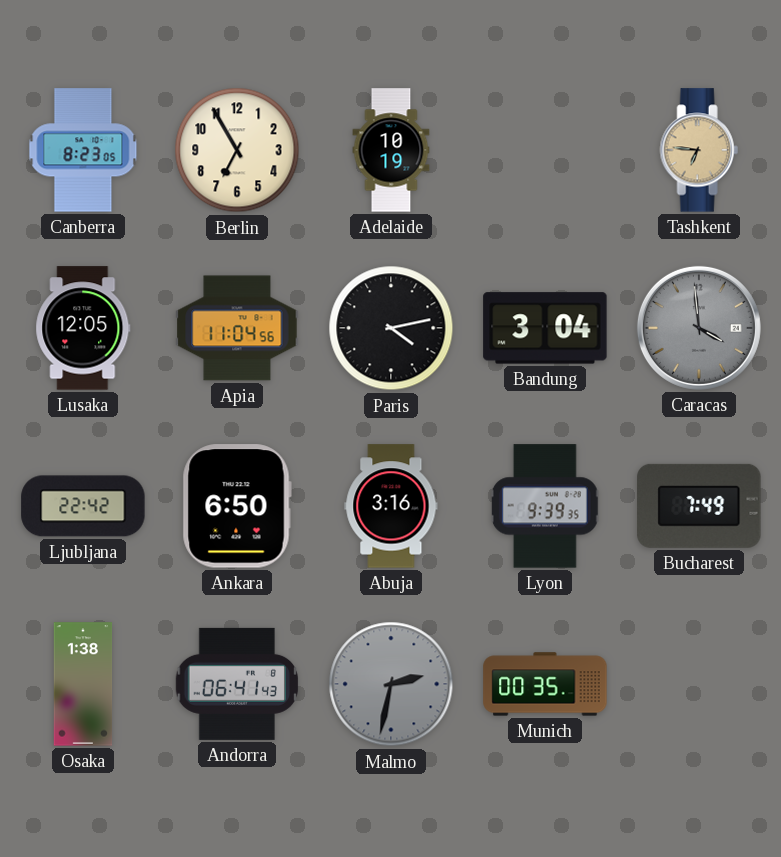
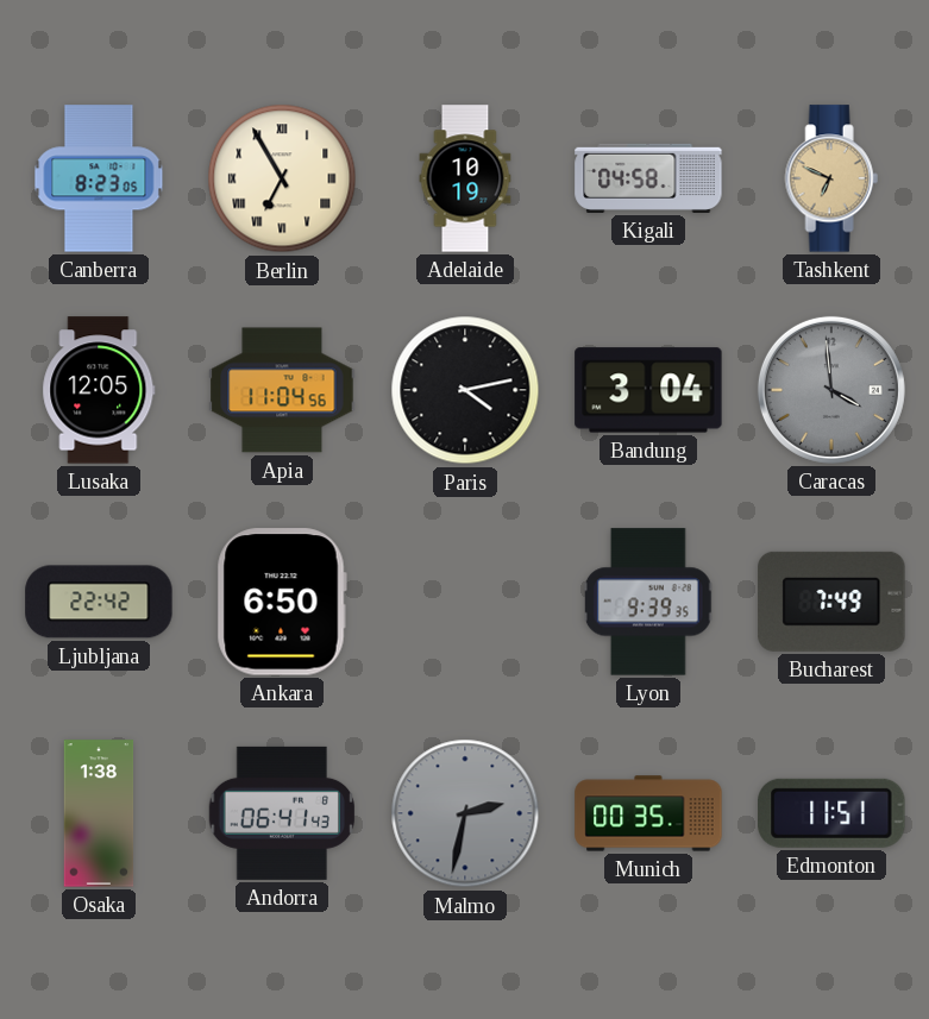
Berlin numerals: Arabic -> Roman
Kigali: none -> 04:58
Tashkent: 6:46 -> 6:49
Abuja: 3:16 -> none
Edmonton: none -> 11:51
